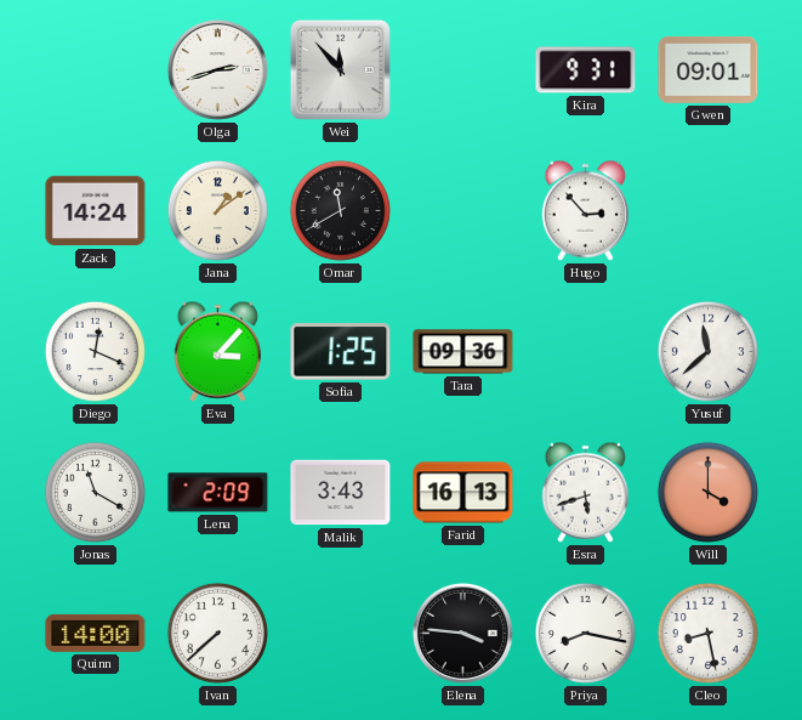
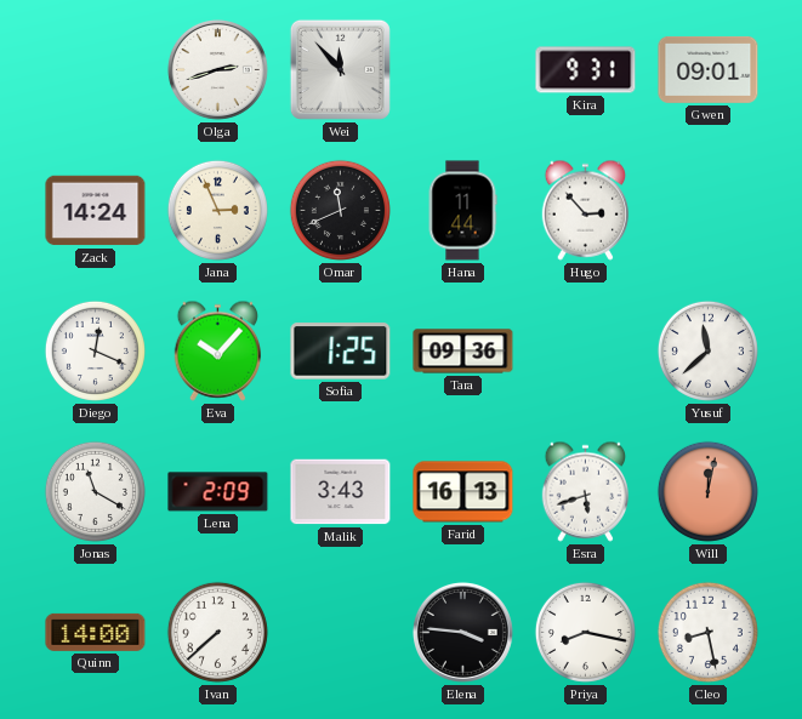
Jana: 1:09 -> 2:56
Omar: 11:40 -> 11:41
Hana: none -> 11:44
Eva: 3:07 -> 10:07
Will: 4:00 -> 12:02
